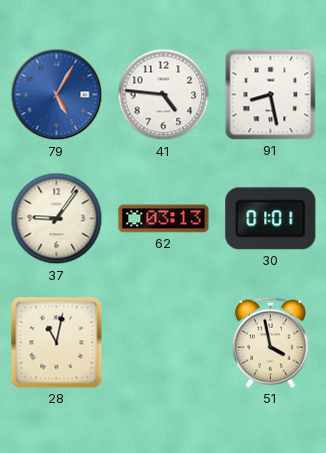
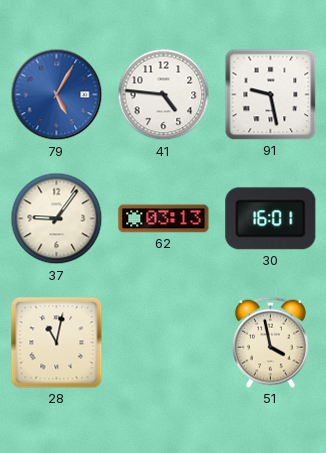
91: 8:28 -> 9:28
30: 01:01 -> 16:01
